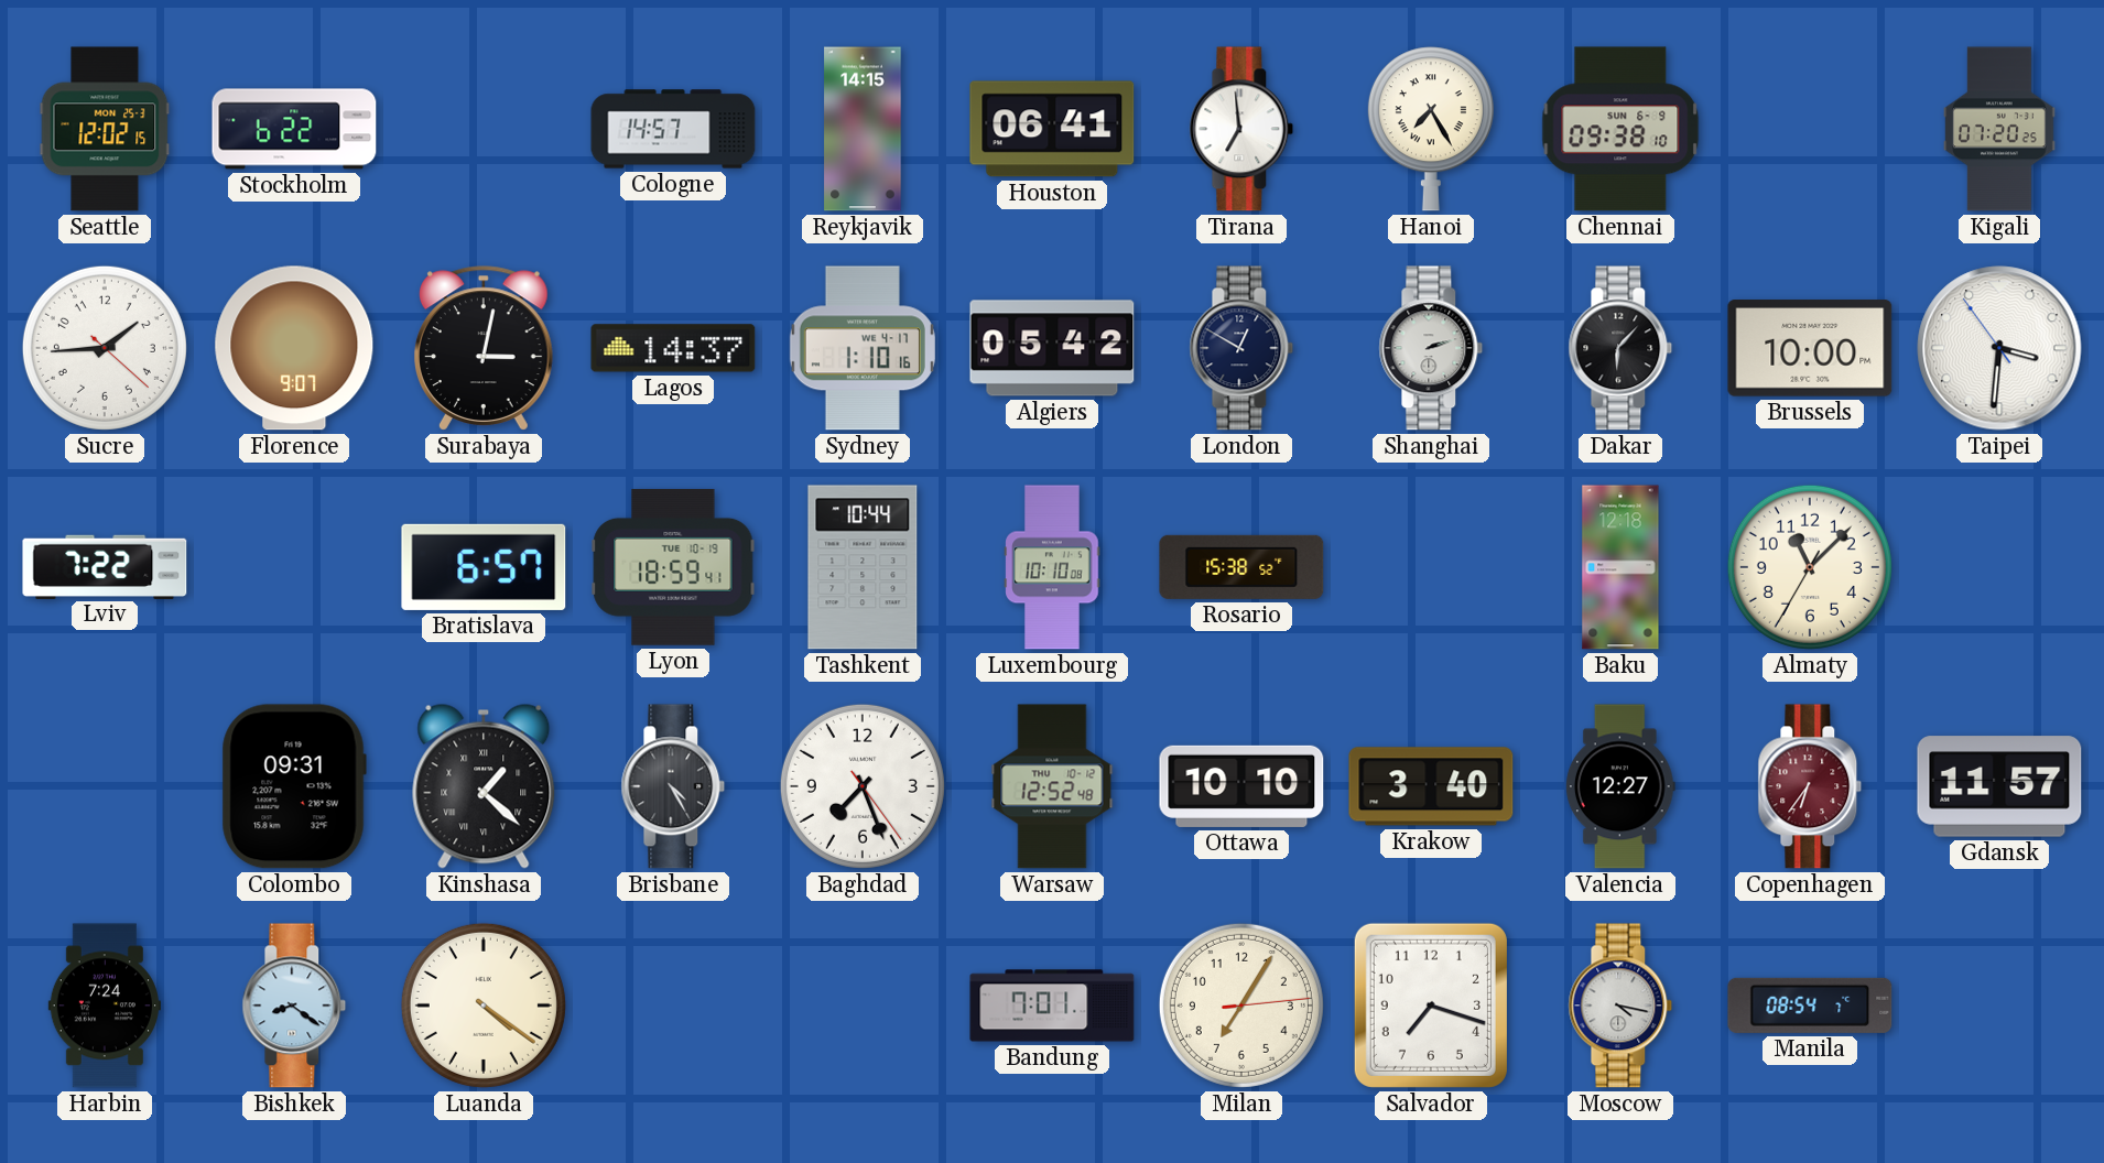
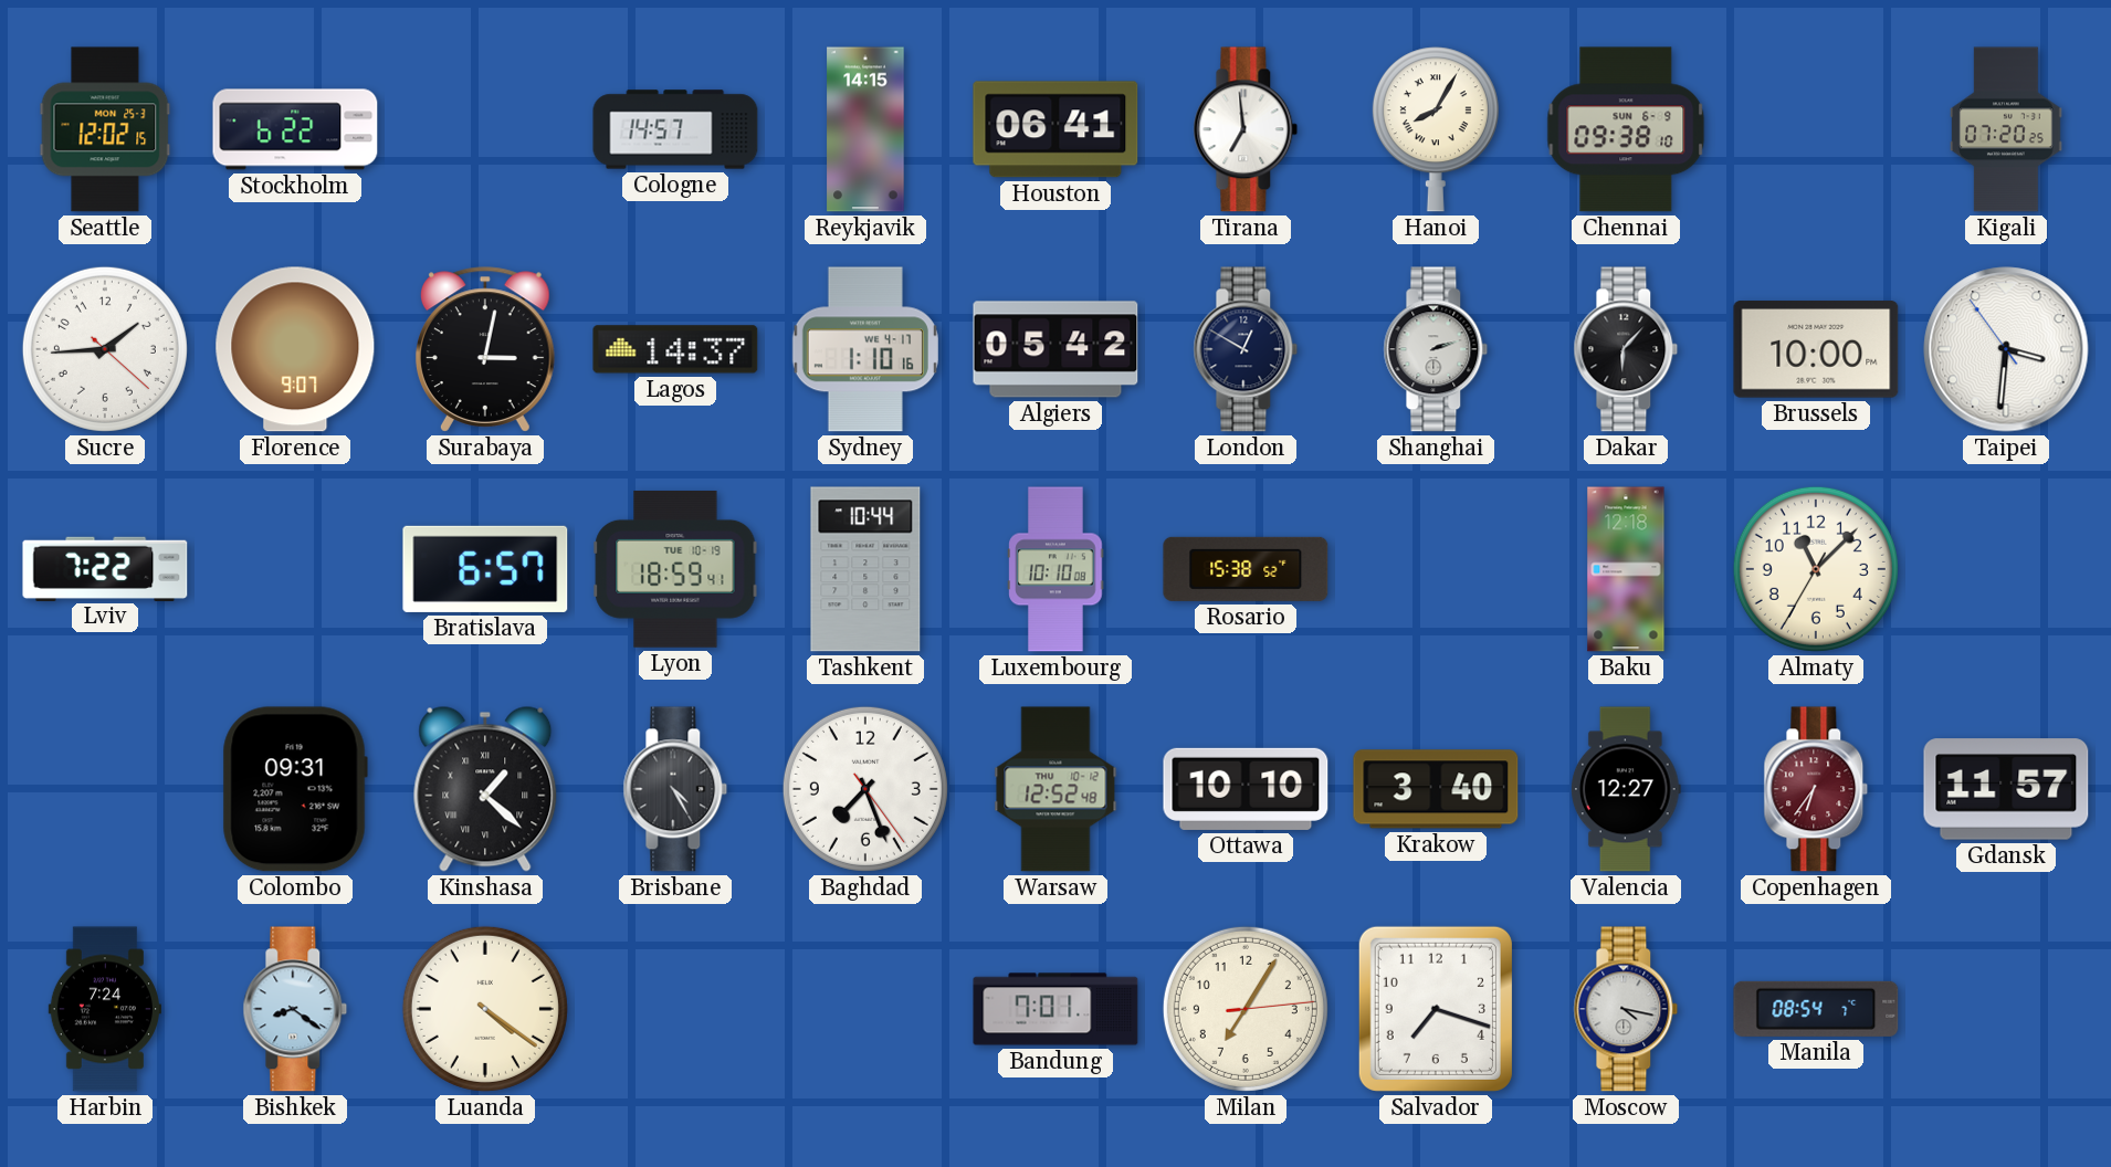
Hanoi: 7:25 -> 8:05
